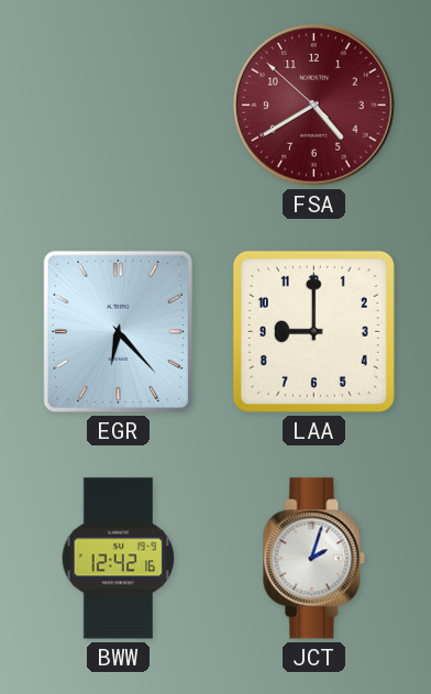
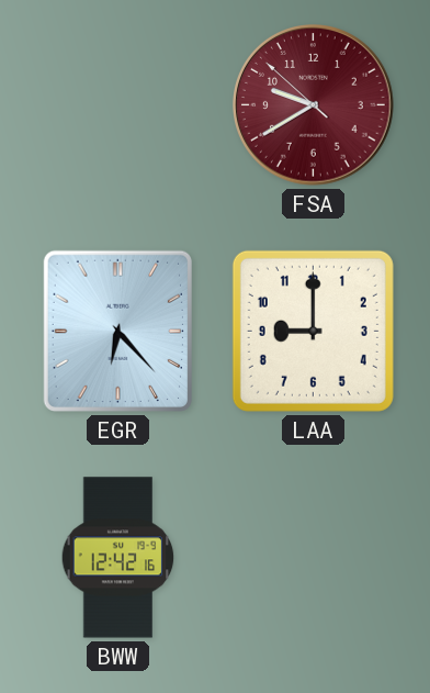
FSA: 4:39 -> 9:39
JCT: 2:03 -> none
